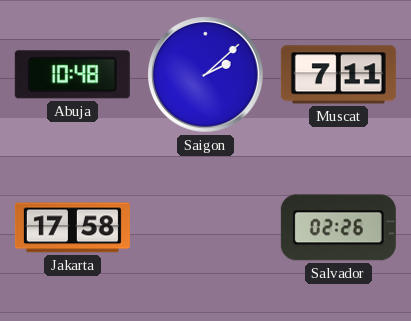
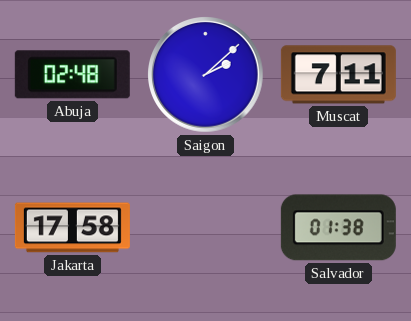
Abuja: 10:48 -> 02:48
Salvador: 02:26 -> 01:38
